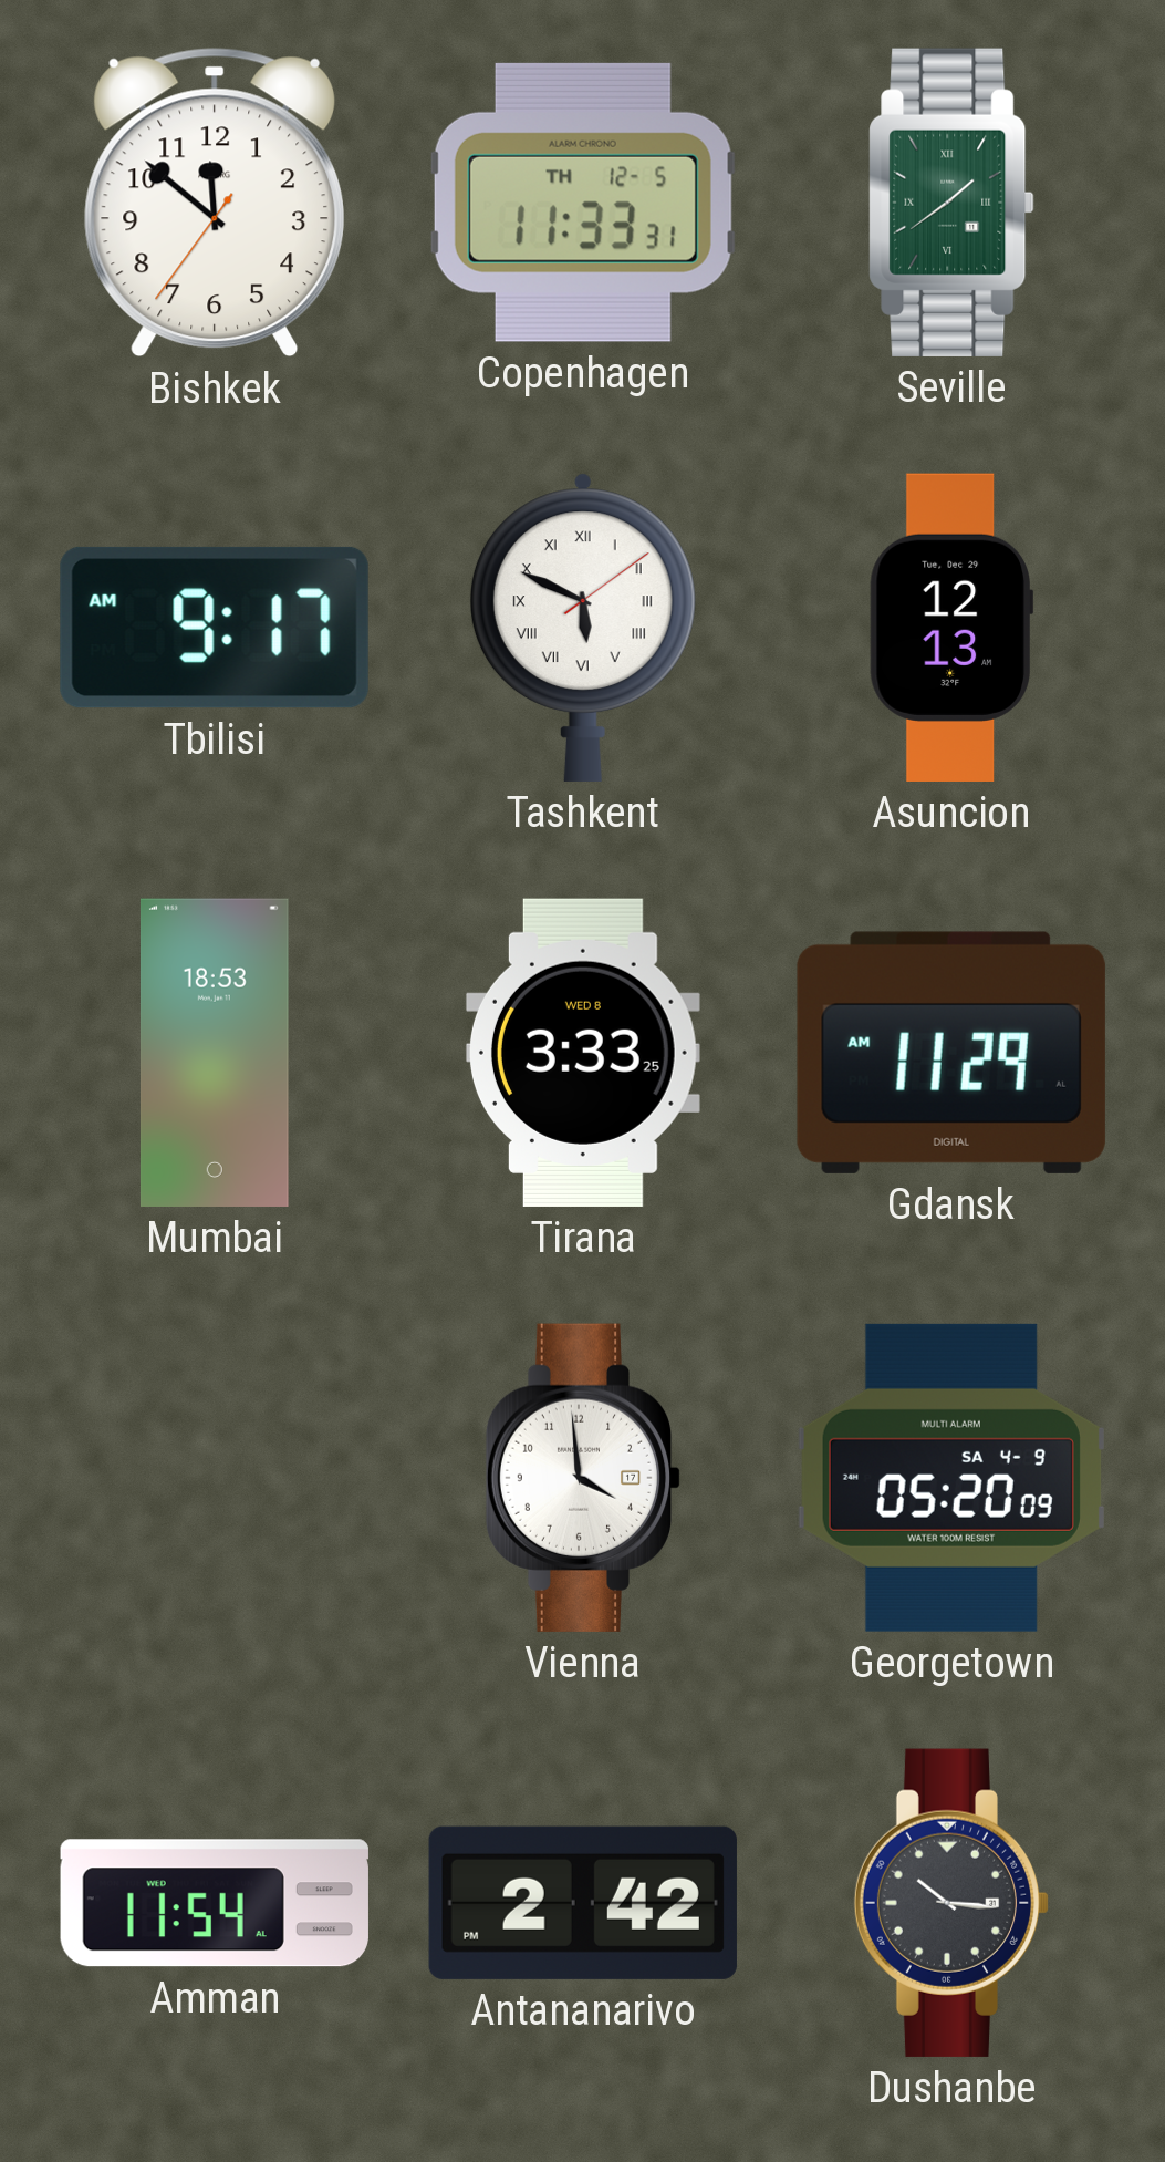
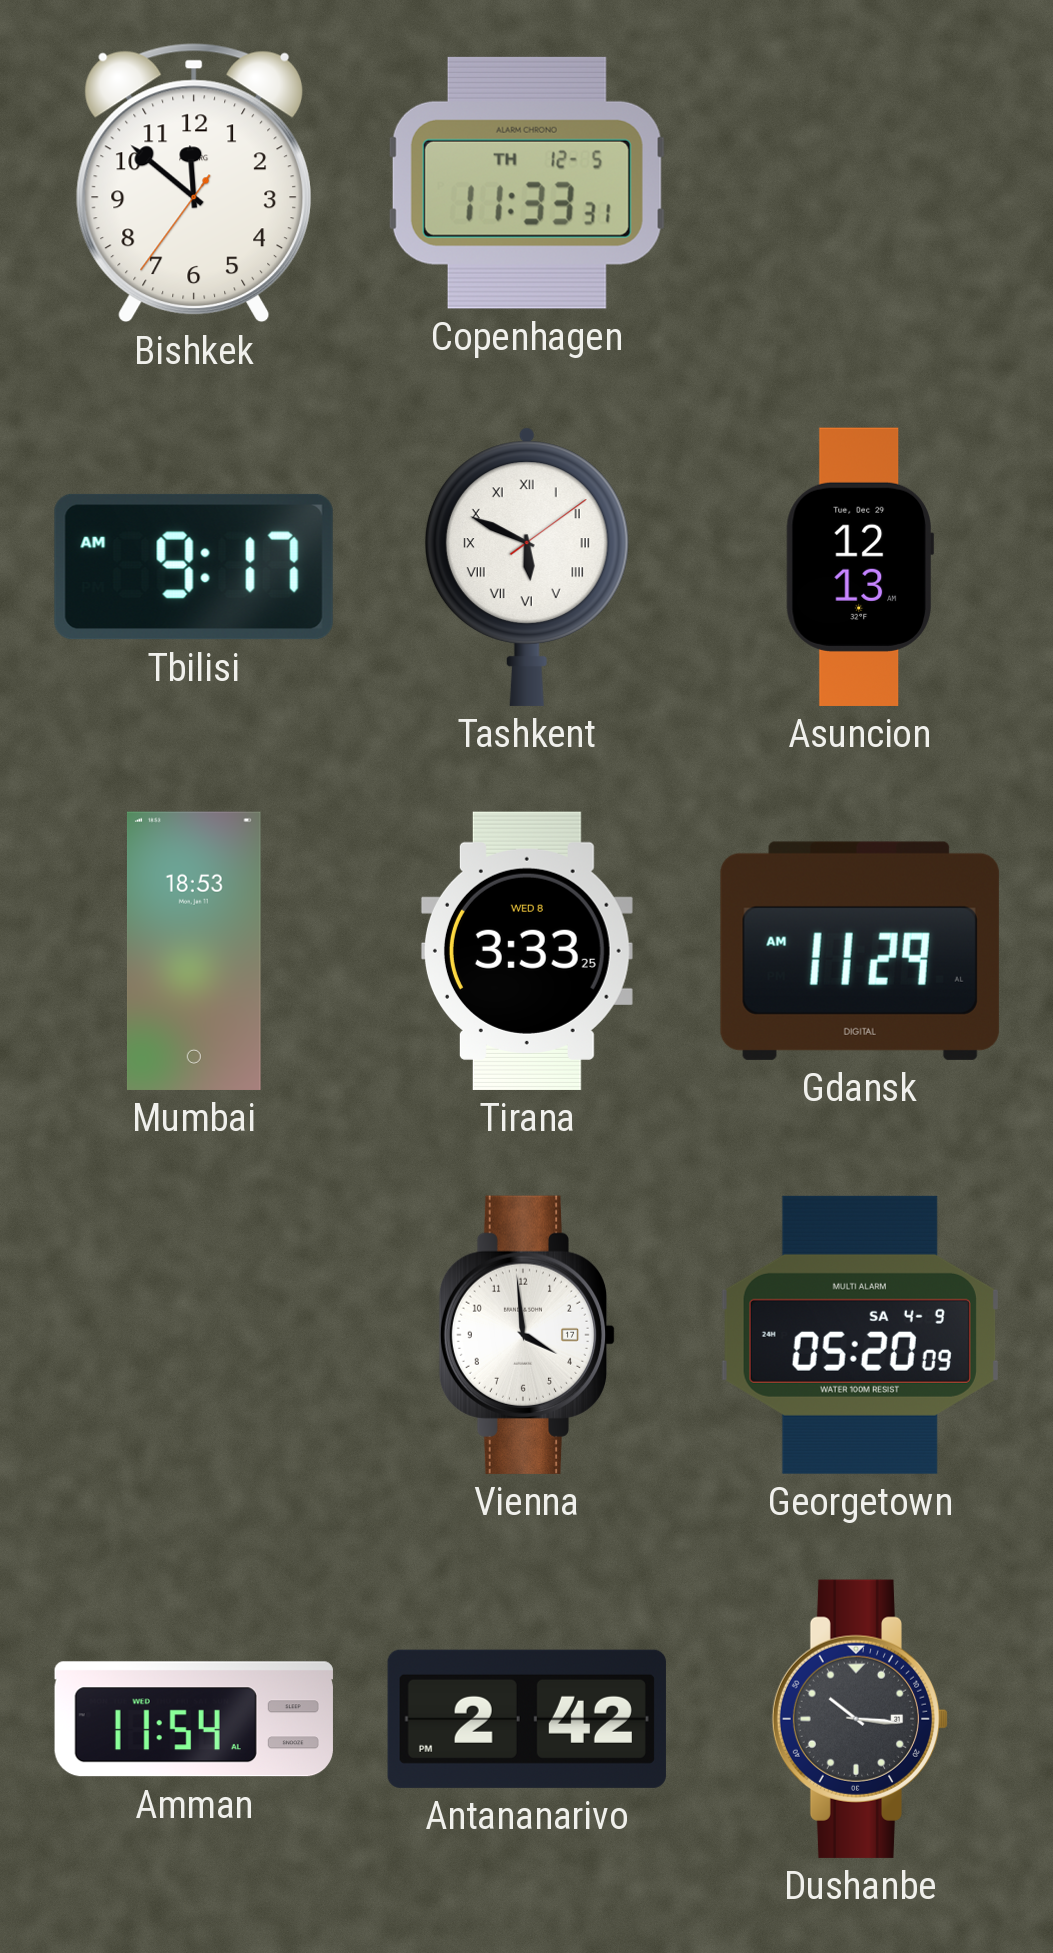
Seville: 1:39 -> none
